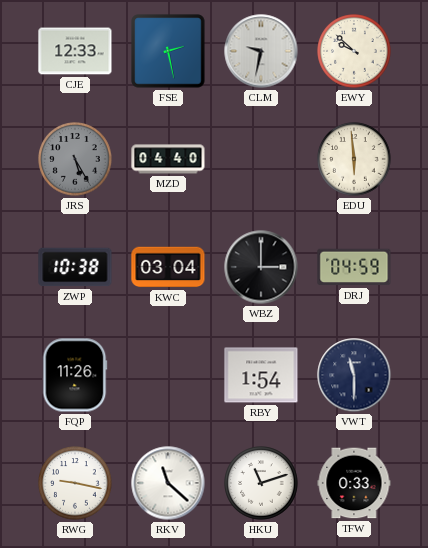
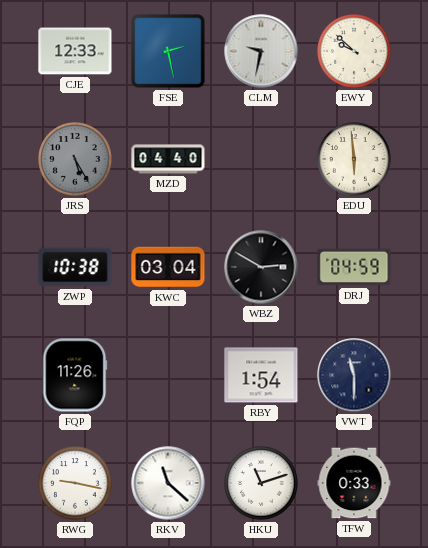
WBZ: 3:00 -> 2:50
